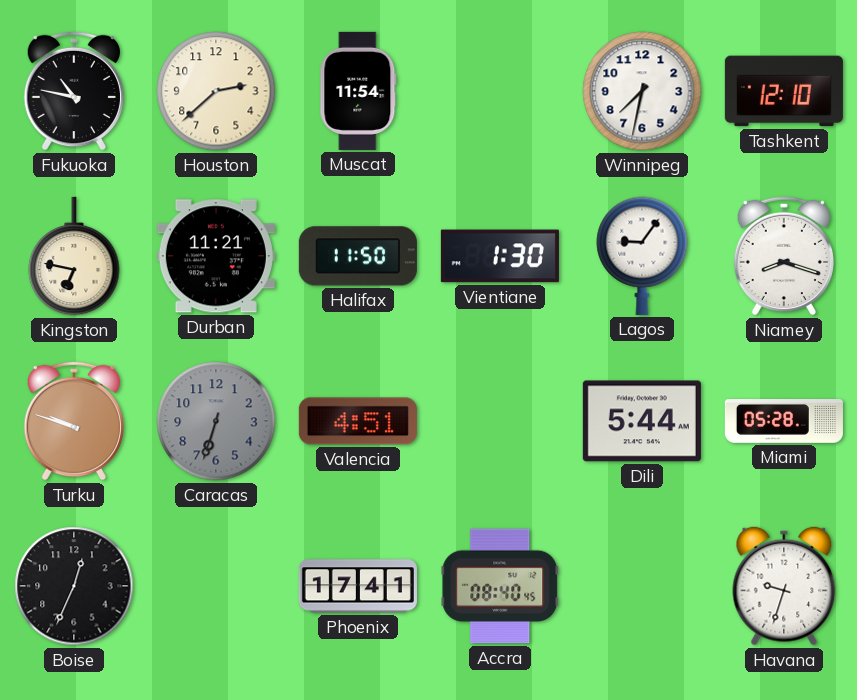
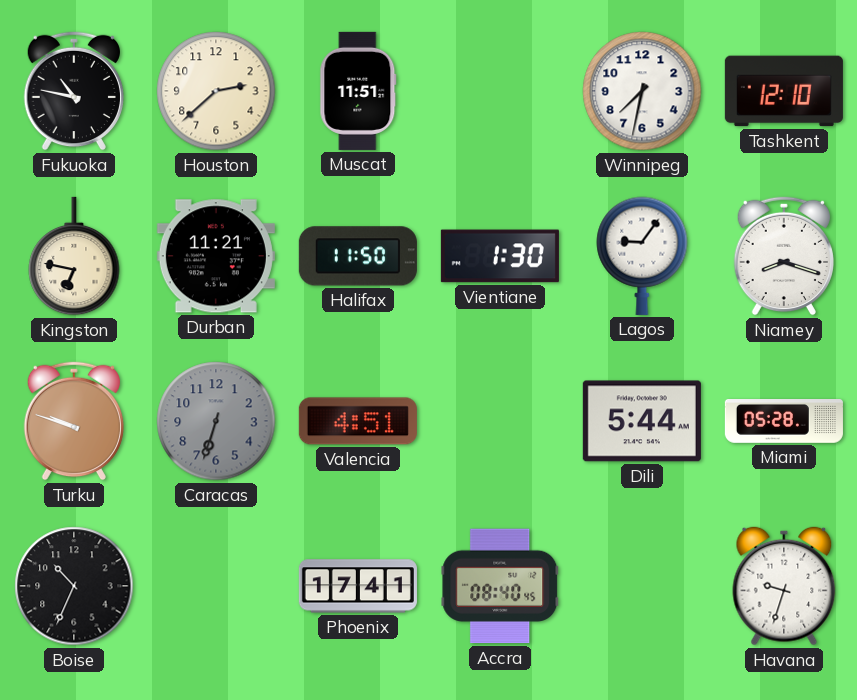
Muscat: 11:54 -> 11:51
Boise: 12:34 -> 10:34
